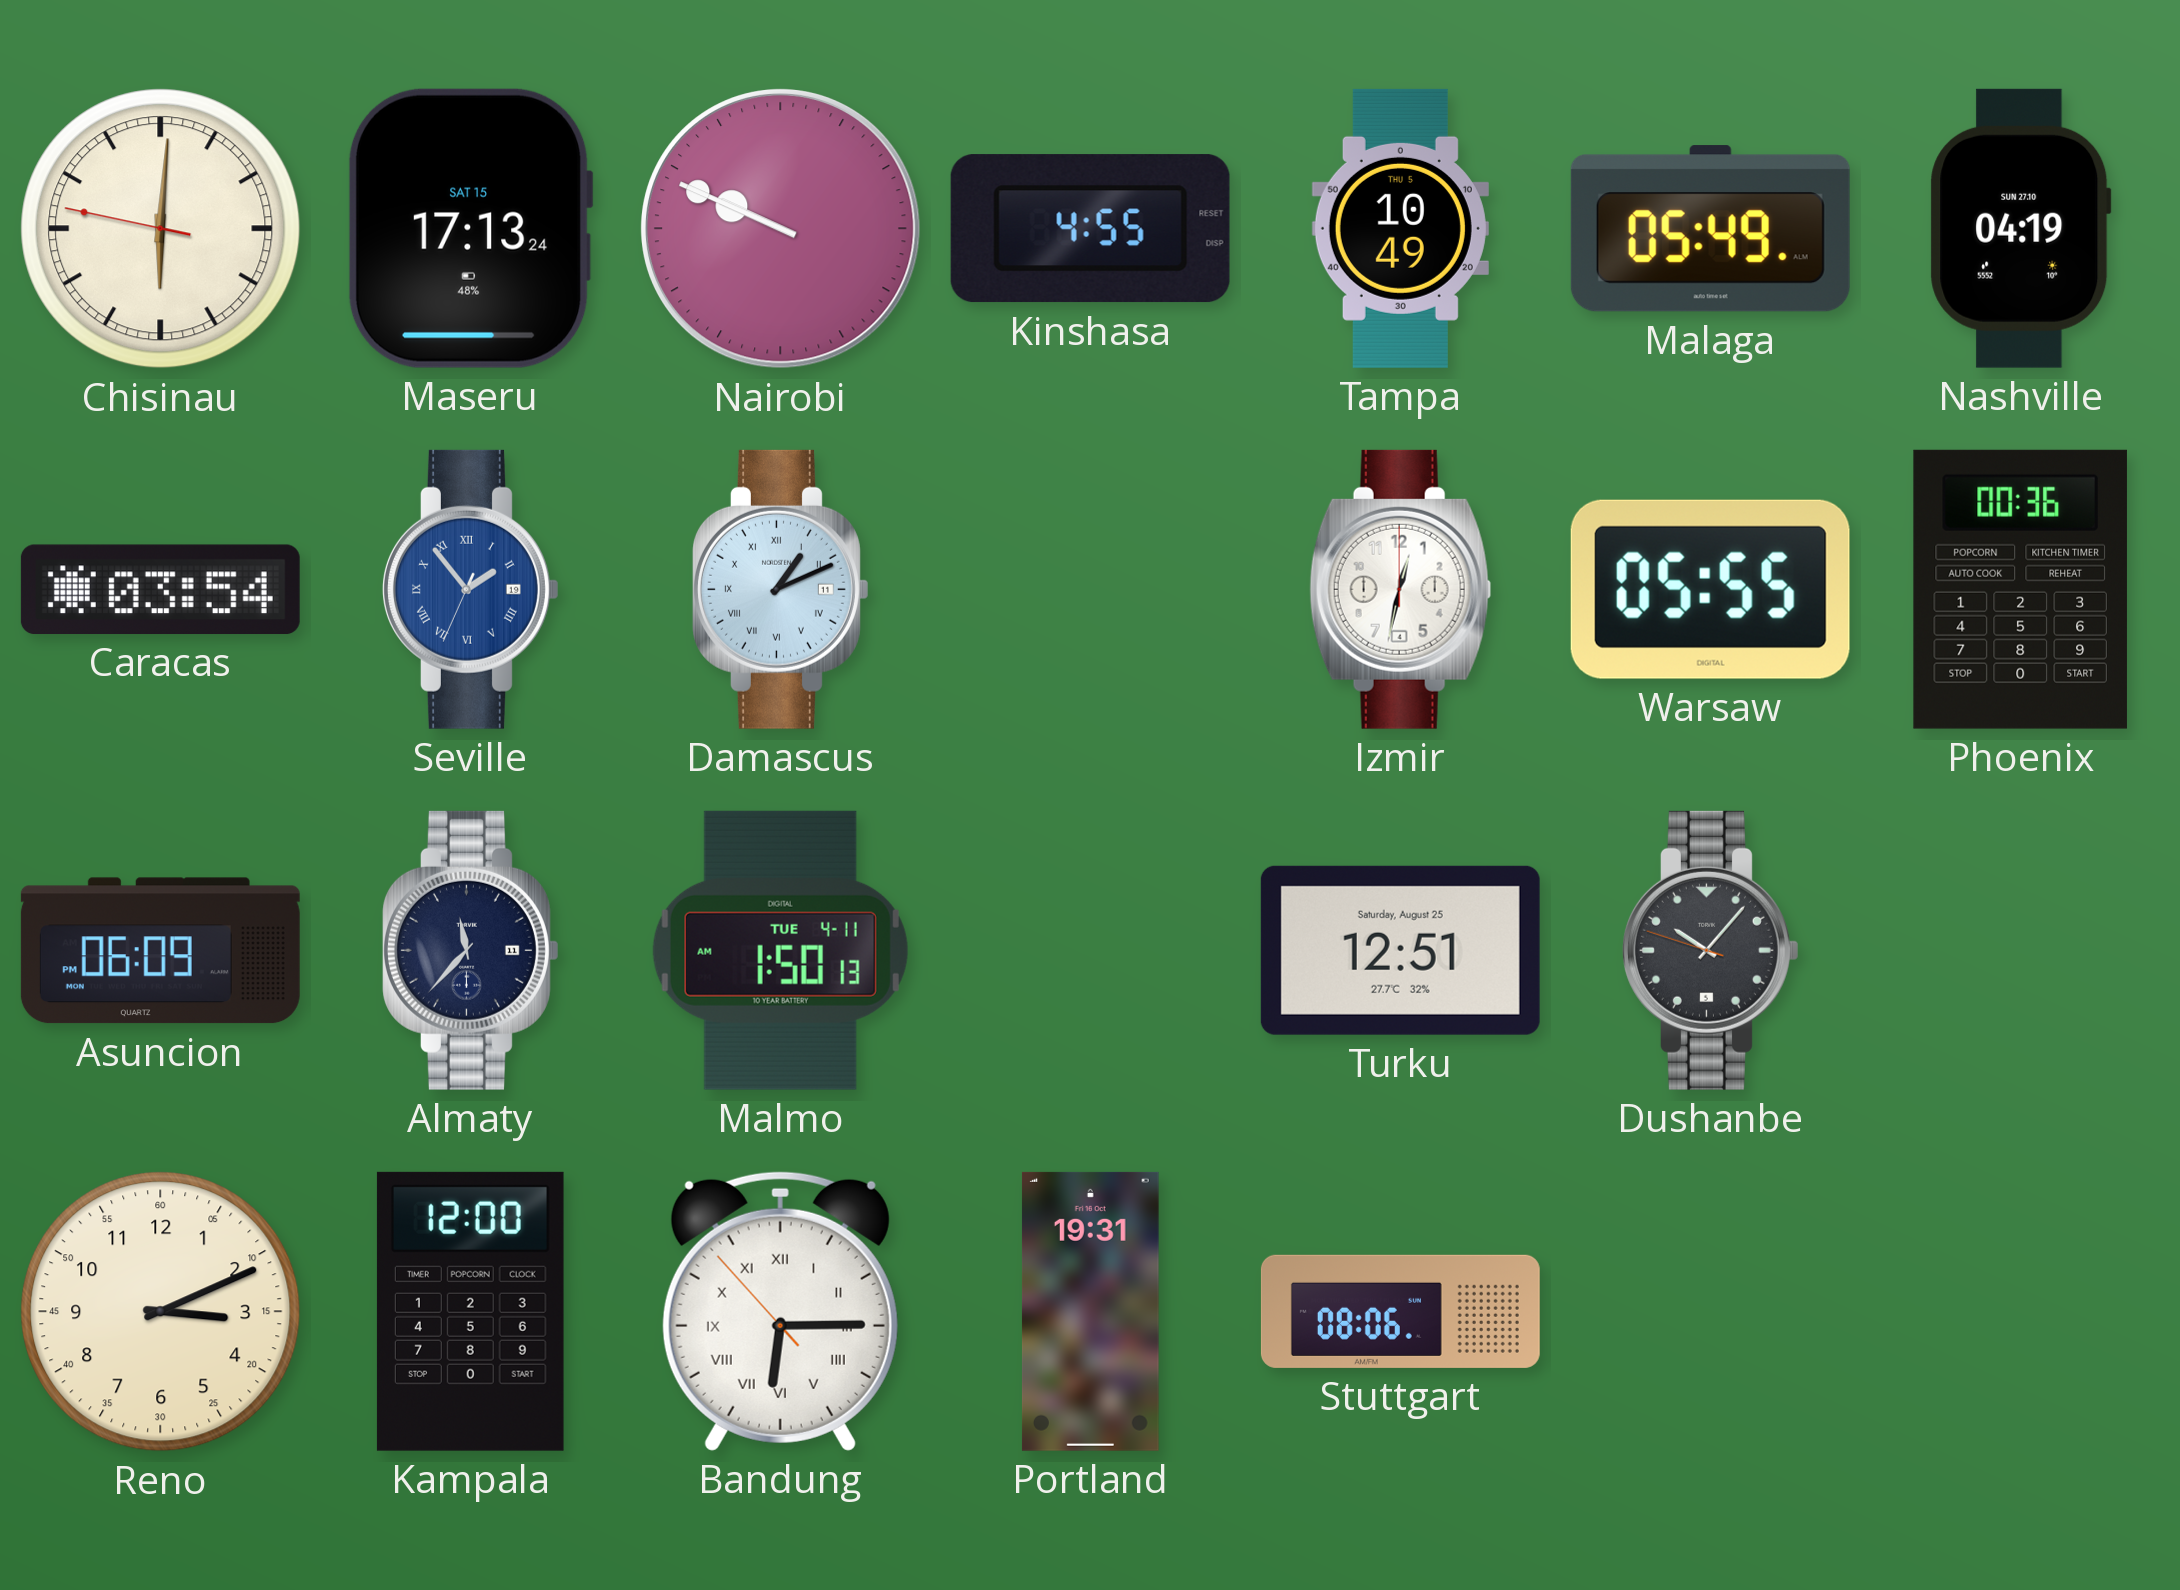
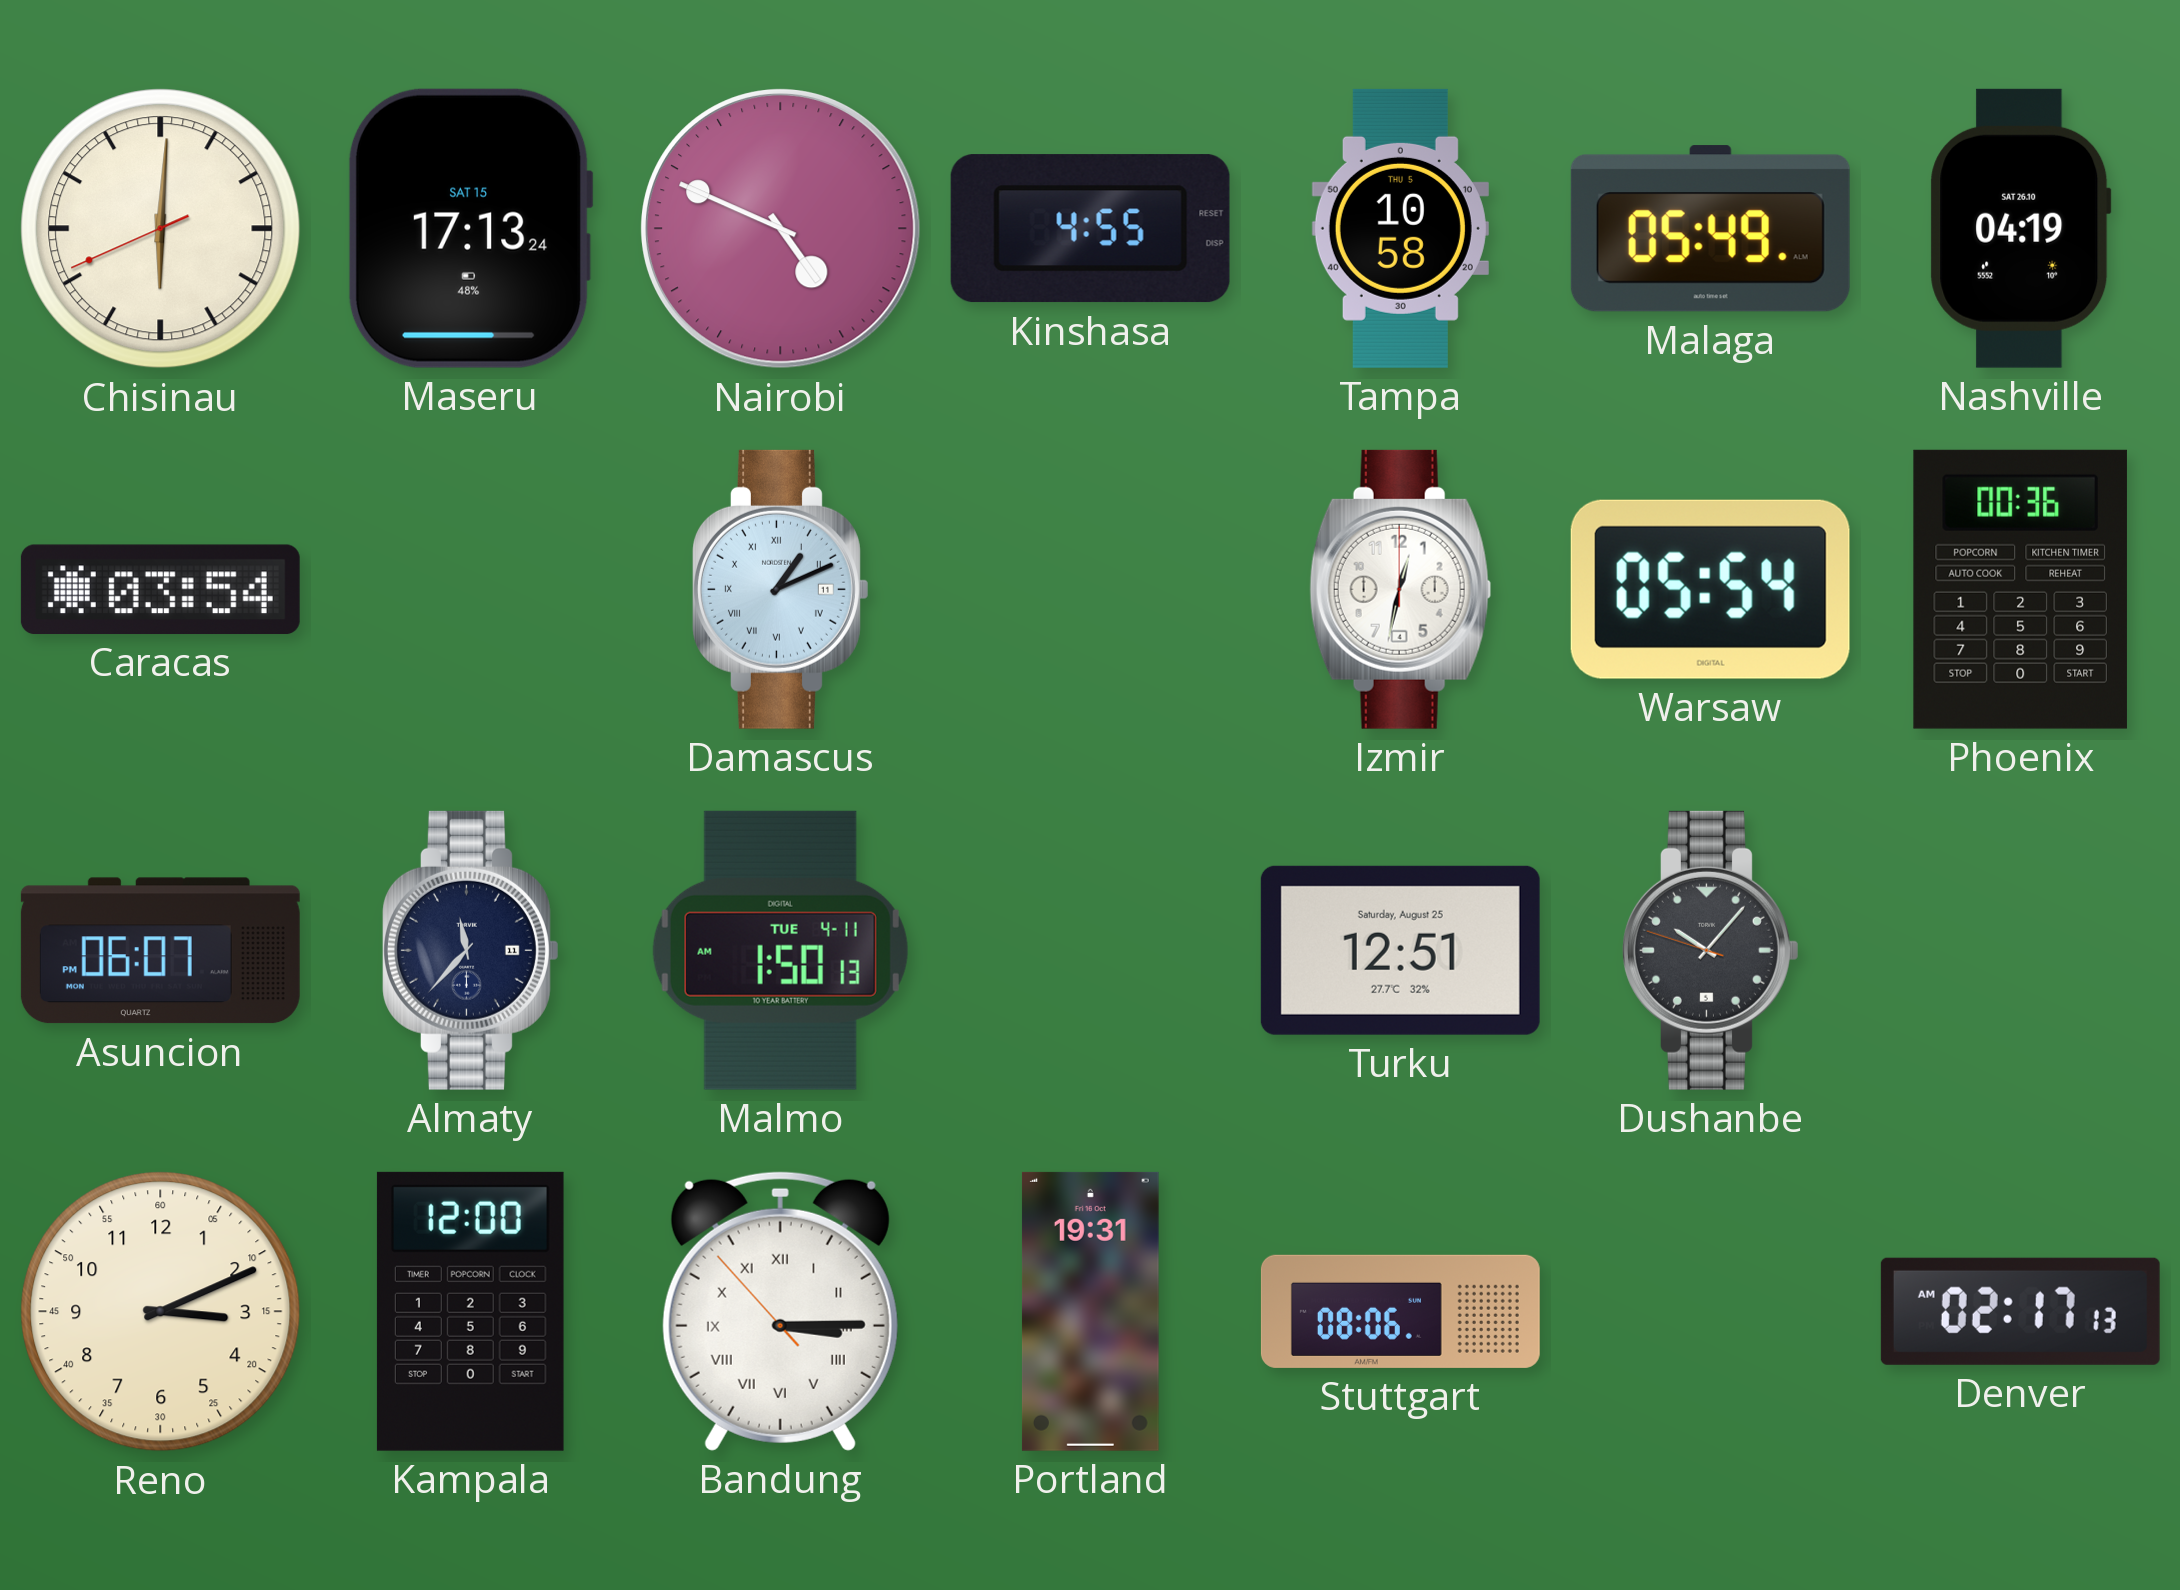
Chisinau: 6:00:47 -> 6:00:41
Nairobi: 9:49 -> 4:49
Tampa: 10:49 -> 10:58
Nashville date: SUN 27.10 -> SAT 26.10
Seville: 1:53 -> none
Warsaw: 05:55 -> 05:54
Asuncion: 06:09 -> 06:07
Bandung: 6:14 -> 3:14
Denver: none -> 02:17
